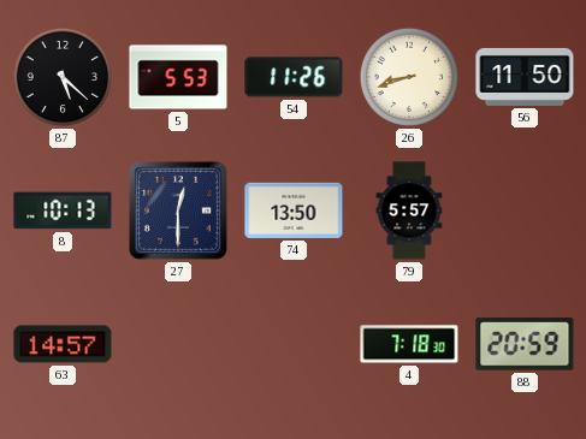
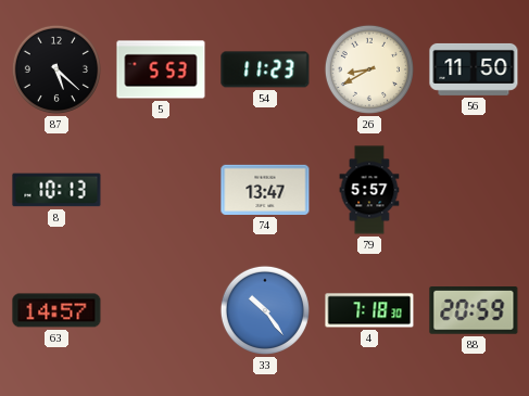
54: 11:26 -> 11:23
26: 8:42 -> 8:40
27: 12:30 -> none
74: 13:50 -> 13:47
33: none -> 10:24
